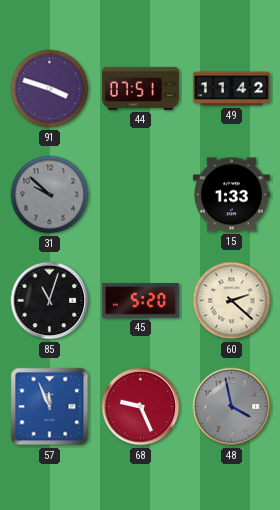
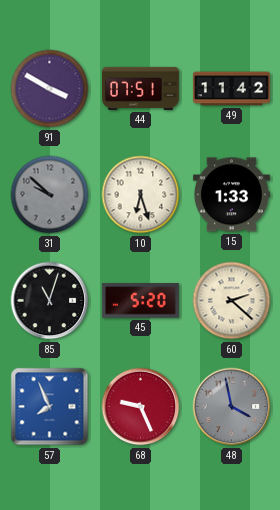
91: 3:48 -> 3:50
10: none -> 6:27
57: 11:56 -> 7:56
